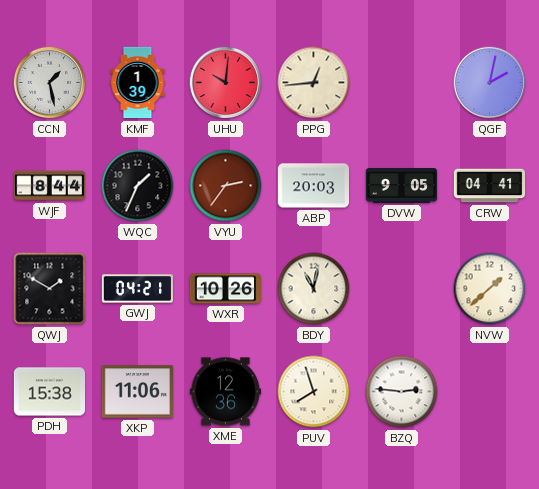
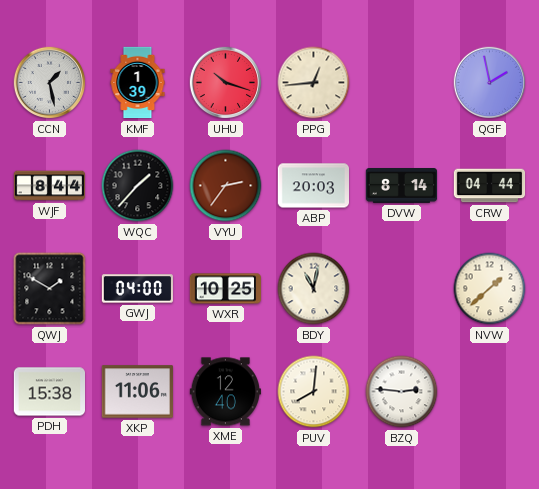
UHU: 10:01 -> 10:18
QGF: 2:02 -> 1:58
WQC: 1:34 -> 1:37
DVW: 9:05 -> 8:14
CRW: 04:41 -> 04:44
GWJ: 04:21 -> 04:00
WXR: 10:26 -> 10:25
XME: 12:36 -> 12:40
PUV: 7:57 -> 8:01
